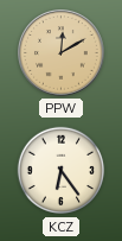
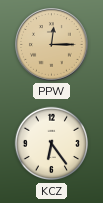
PPW: 12:10 -> 12:15
